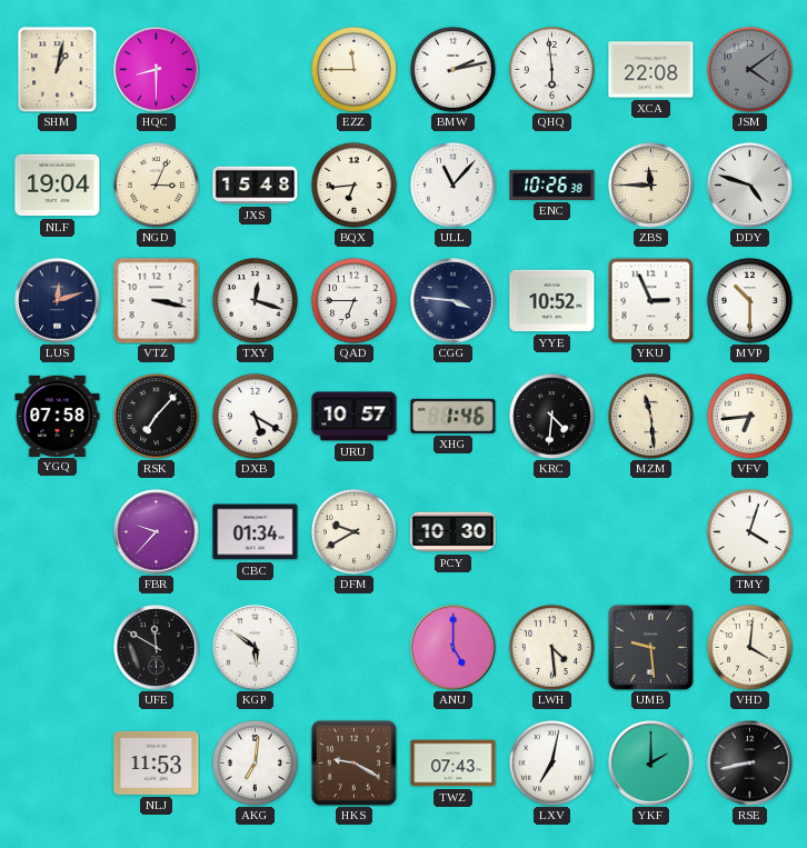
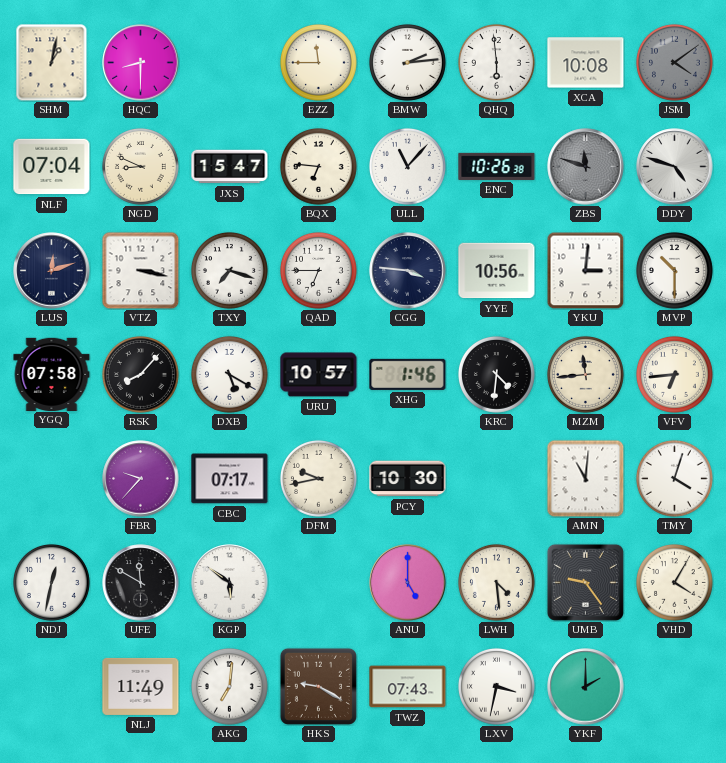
BMW: 2:13 -> 2:14
XCA: 22:08 -> 10:08
NLF: 19:04 -> 07:04
NGD: 3:04 -> 8:49
JXS: 15:48 -> 15:47
BQX: 6:44 -> 6:46
ZBS: 11:45 -> 11:48
ZBS dial: cream -> grey
TXY: 12:18 -> 7:18
YYE: 10:52 -> 10:56
YKU: 2:56 -> 3:01
RSK: 7:07 -> 8:07
MZM: 11:29 -> 11:44
CBC: 01:34 -> 07:17
DFM: 9:40 -> 9:43
AMN: none -> 11:01
NDJ: none -> 12:32
UMB: 9:29 -> 9:24
VHD: 4:01 -> 4:05
NLJ: 11:53 -> 11:49
LXV: 7:02 -> 3:32
RSE: 8:43 -> none
